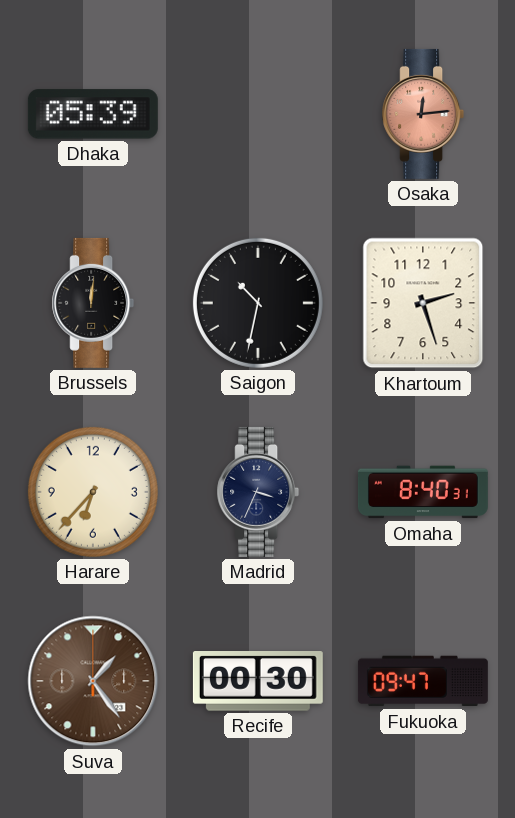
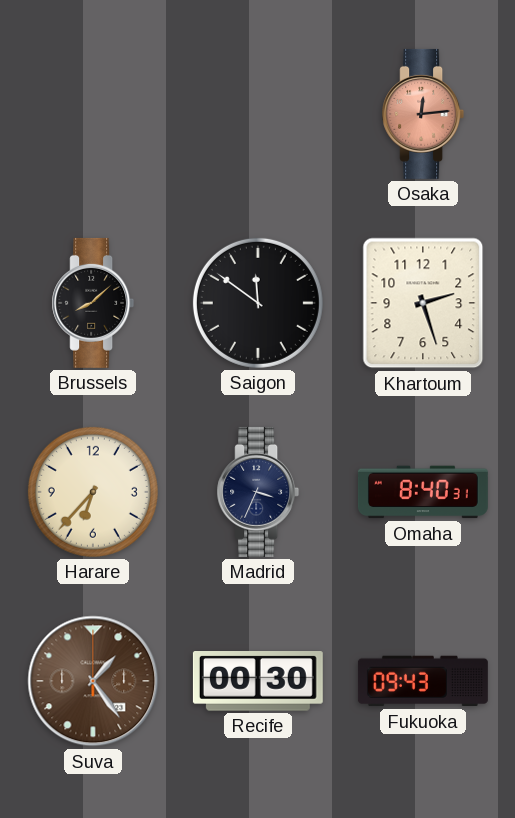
Dhaka: 05:39 -> none
Brussels: 12:01 -> 8:08
Saigon: 10:32 -> 11:51
Fukuoka: 09:47 -> 09:43
